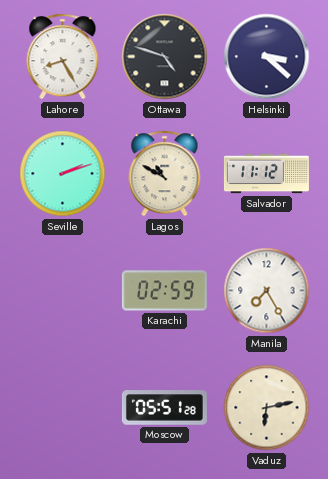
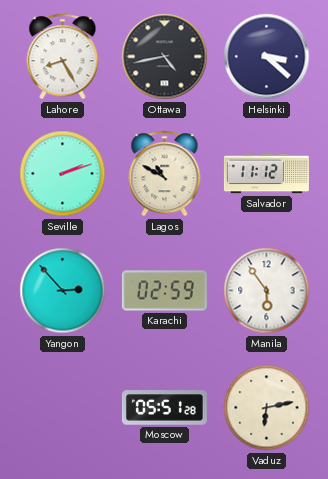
Ottawa: 4:48 -> 4:43
Yangon: none -> 2:53
Manila: 7:25 -> 5:54
